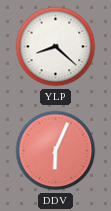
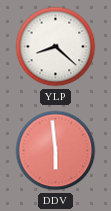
DDV: 6:04 -> 5:59
